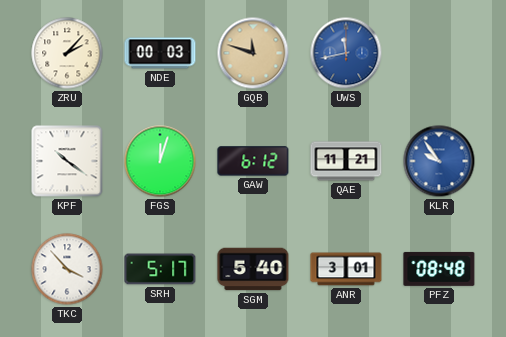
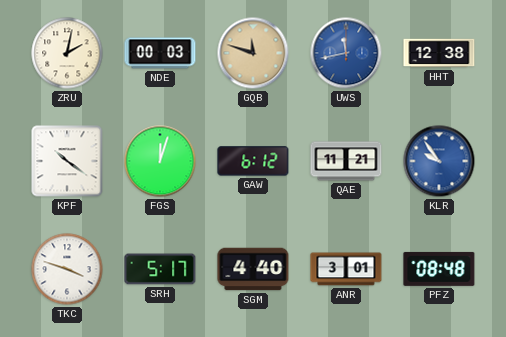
ZRU: 2:07 -> 2:02
HHT: none -> 12:38
TKC: 3:53 -> 3:48
SGM: 5:40 -> 4:40
